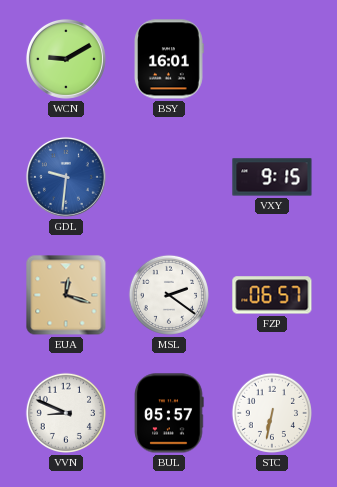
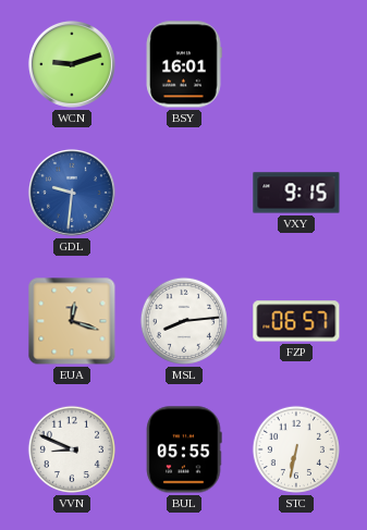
WCN: 9:10 -> 9:12
MSL: 2:21 -> 8:14
BUL: 05:57 -> 05:55
